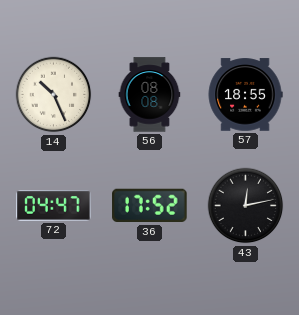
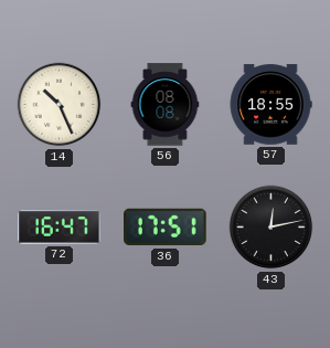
72: 04:47 -> 16:47
36: 17:52 -> 17:51
